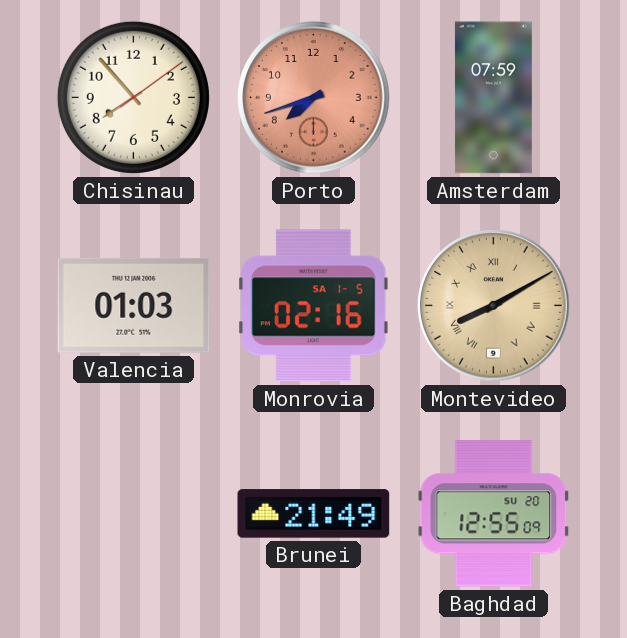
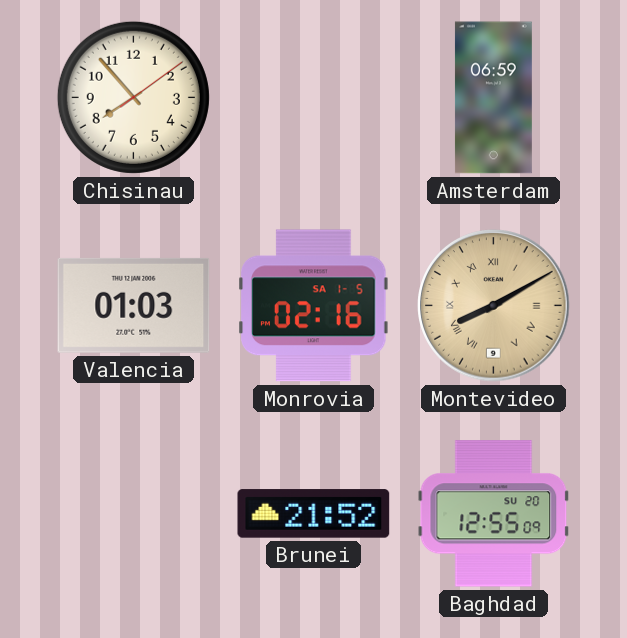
Porto: 7:42 -> none
Amsterdam: 07:59 -> 06:59
Brunei: 21:49 -> 21:52
